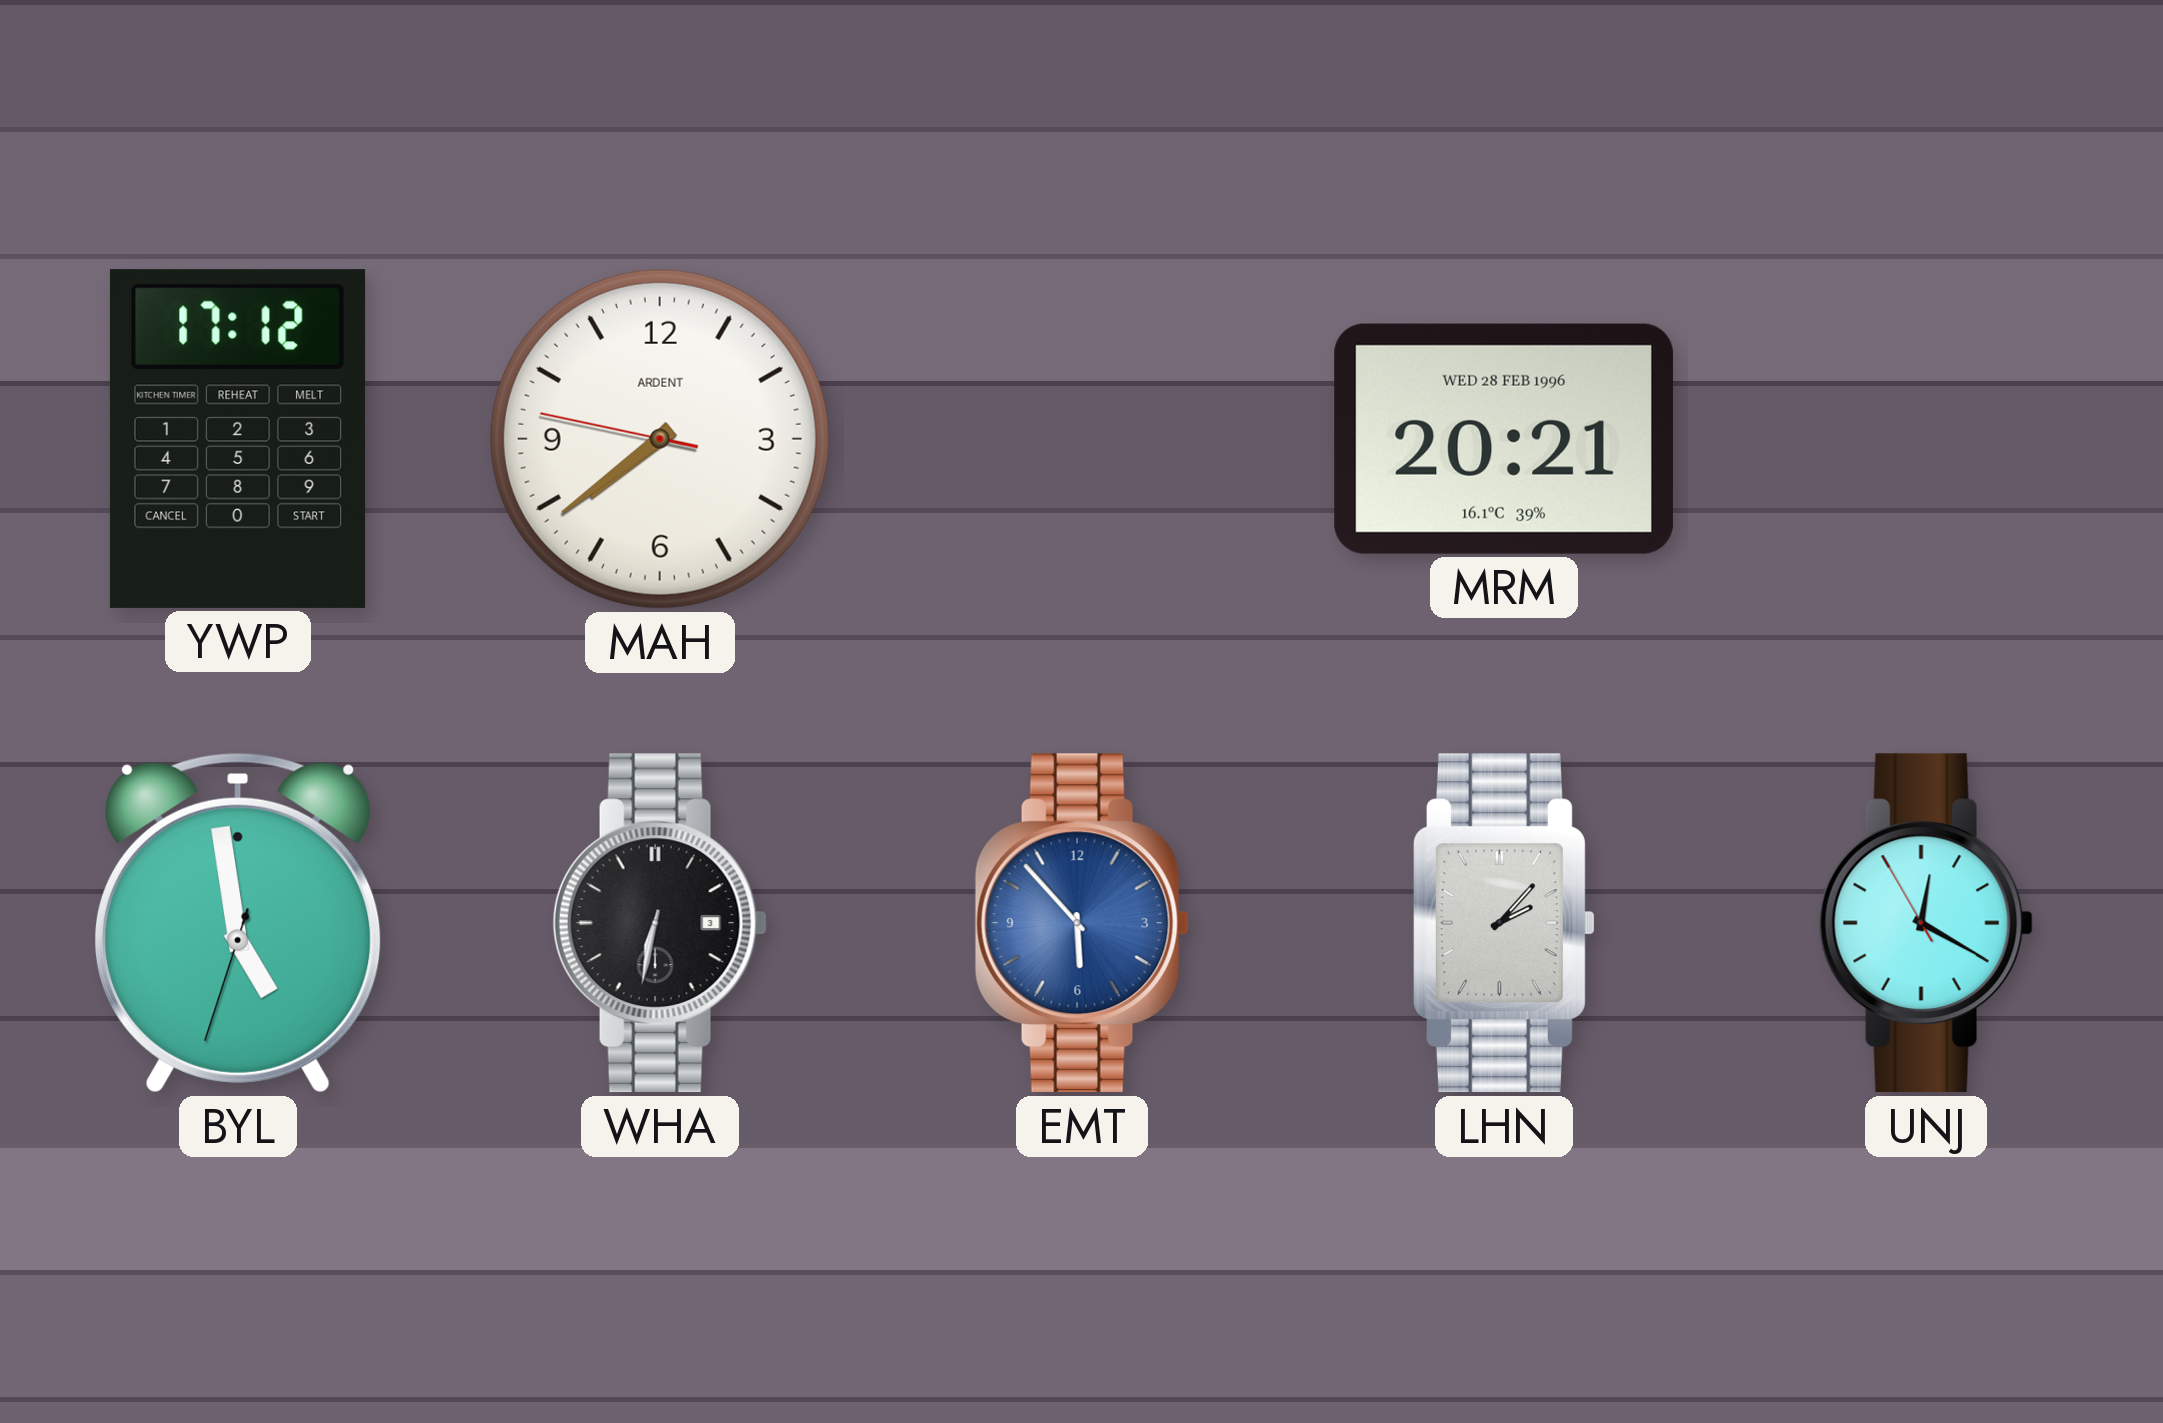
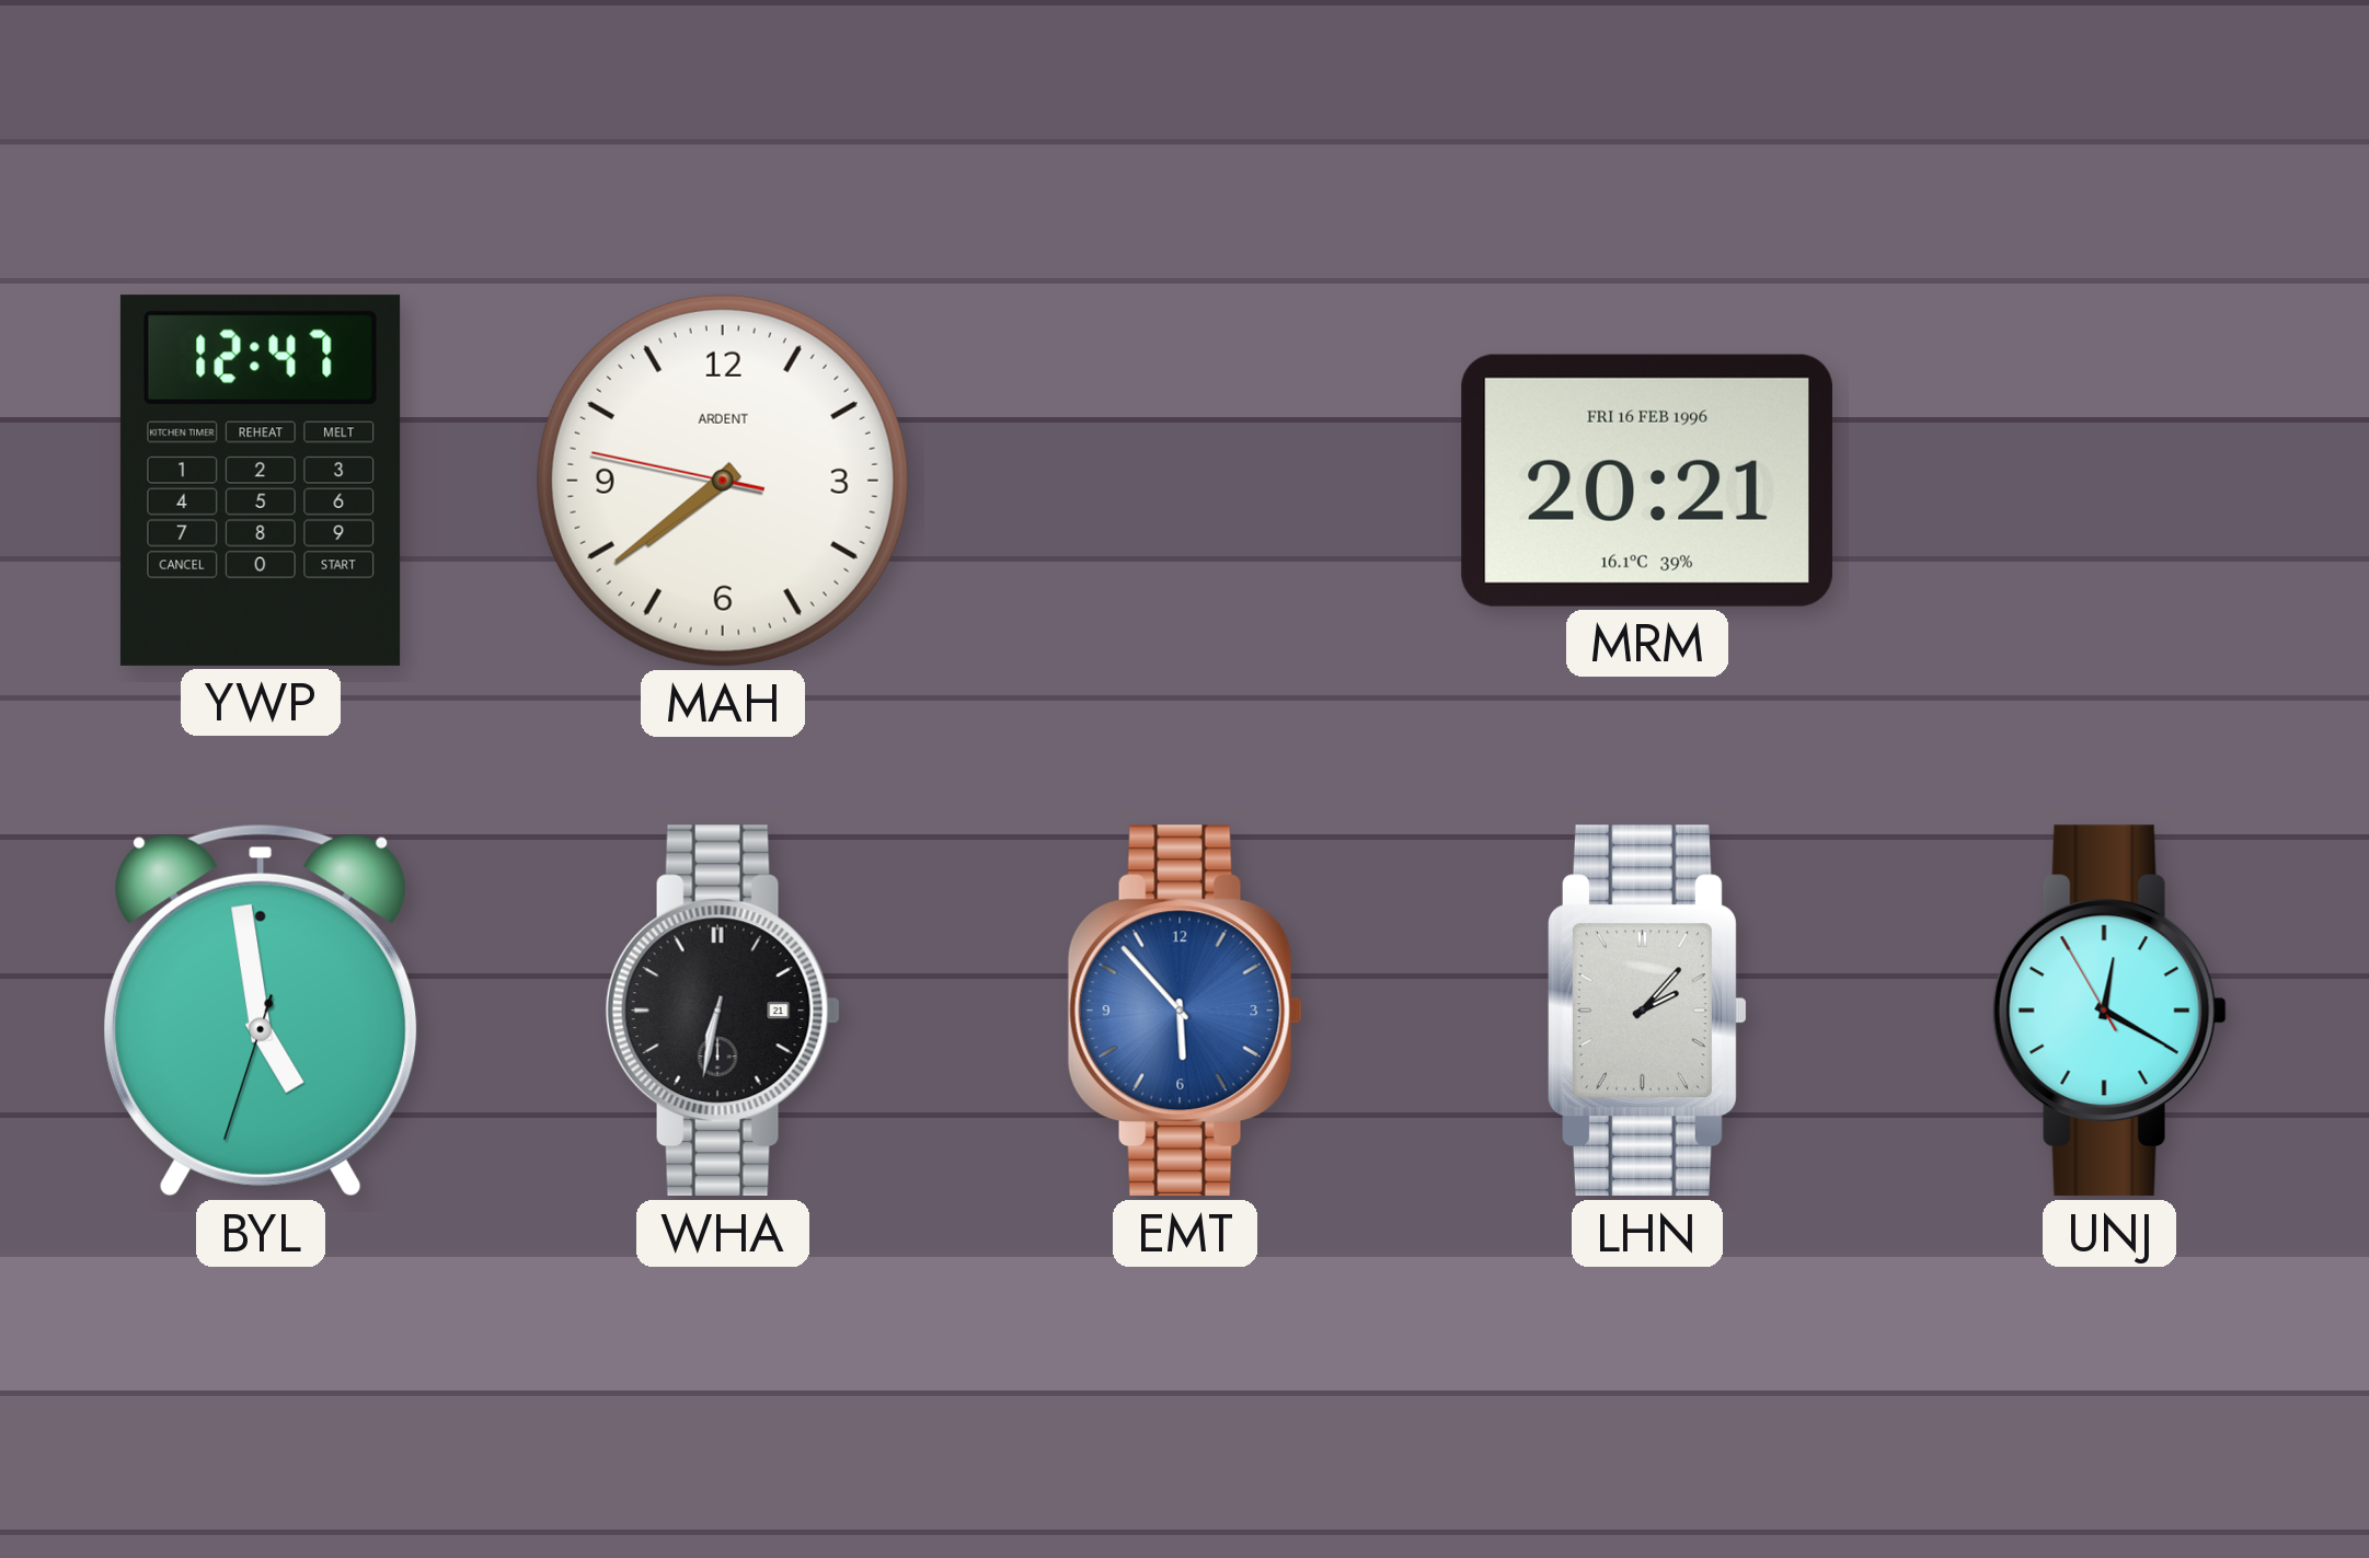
YWP: 17:12 -> 12:47
MRM date: WED 28 FEB 1996 -> FRI 16 FEB 1996
WHA date: 3 -> 21
